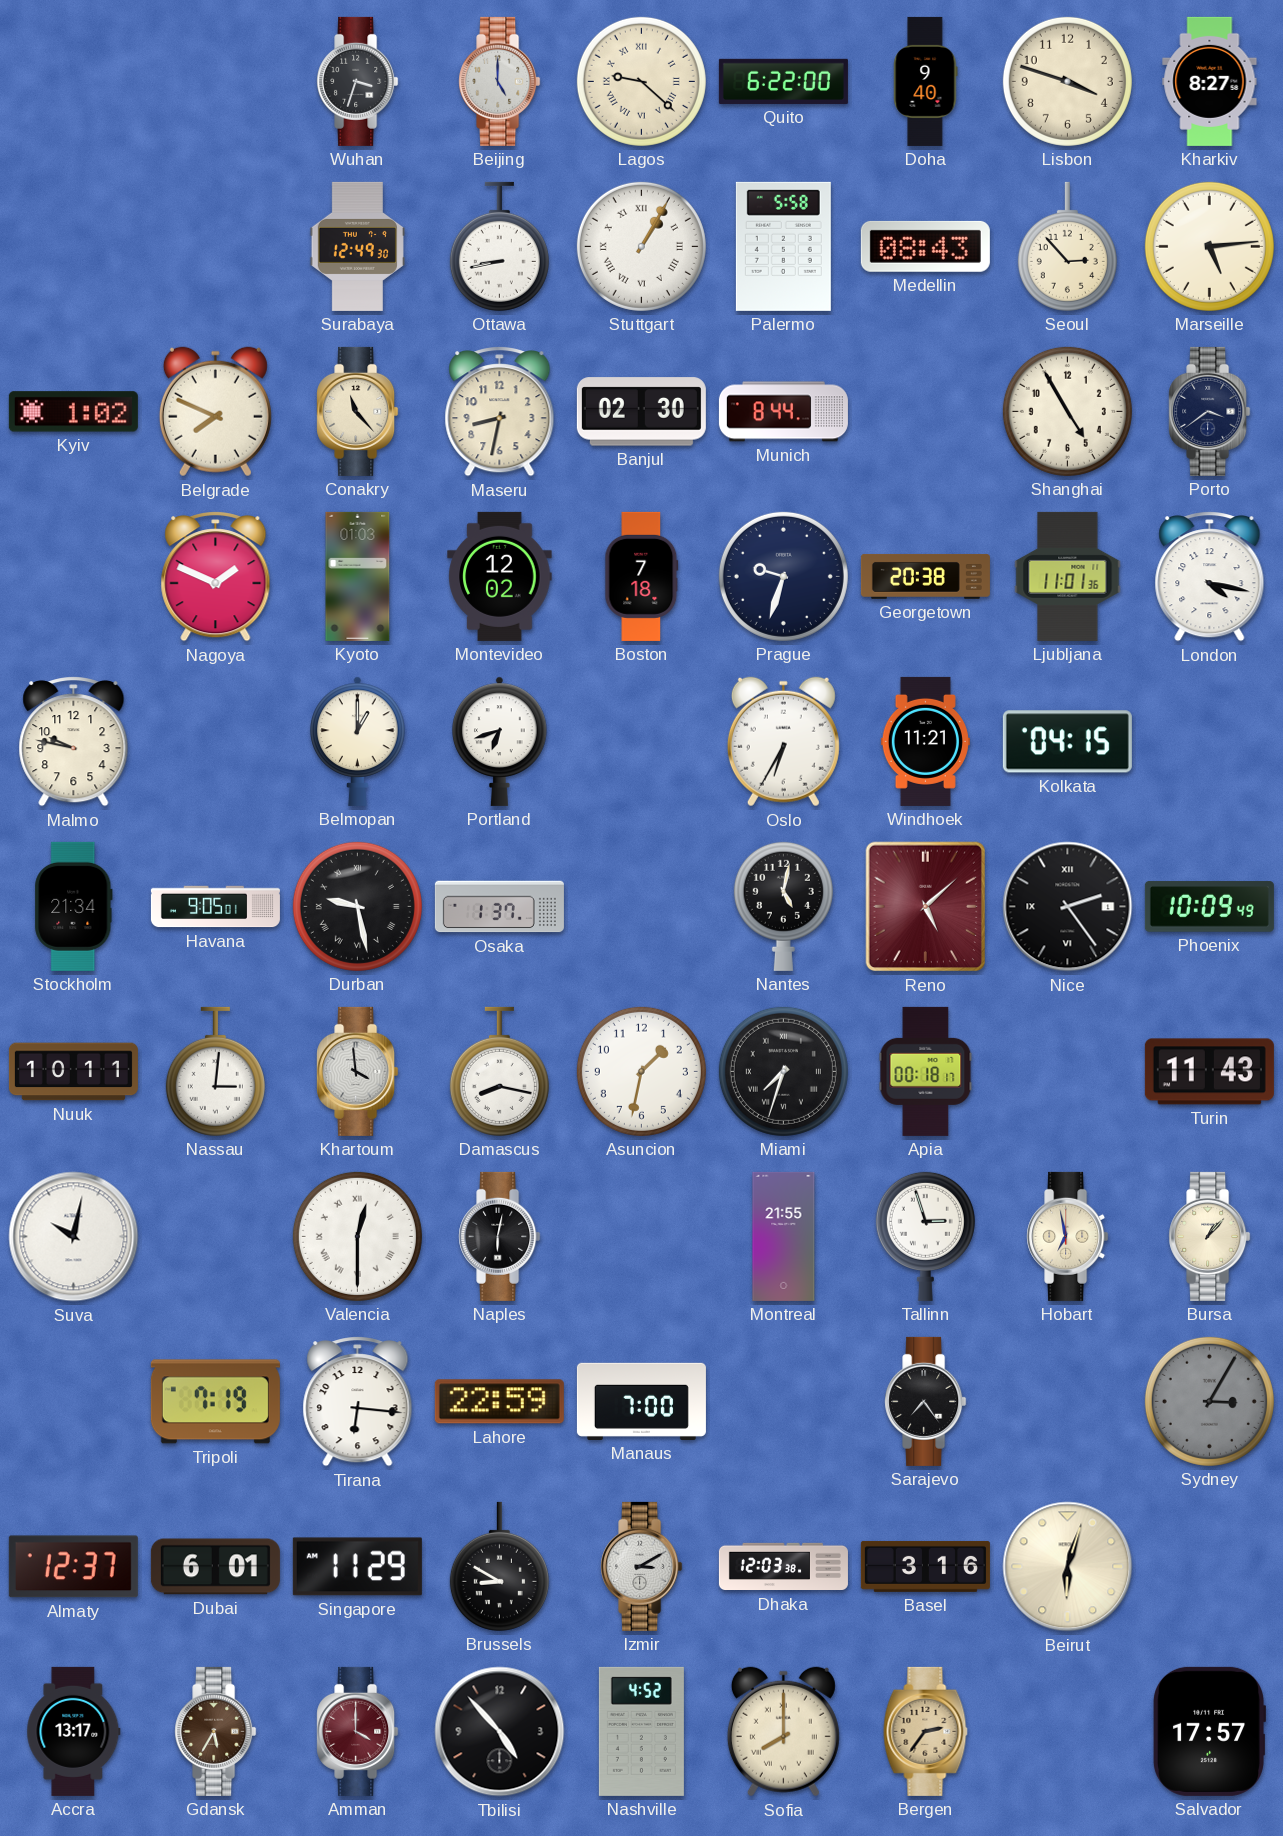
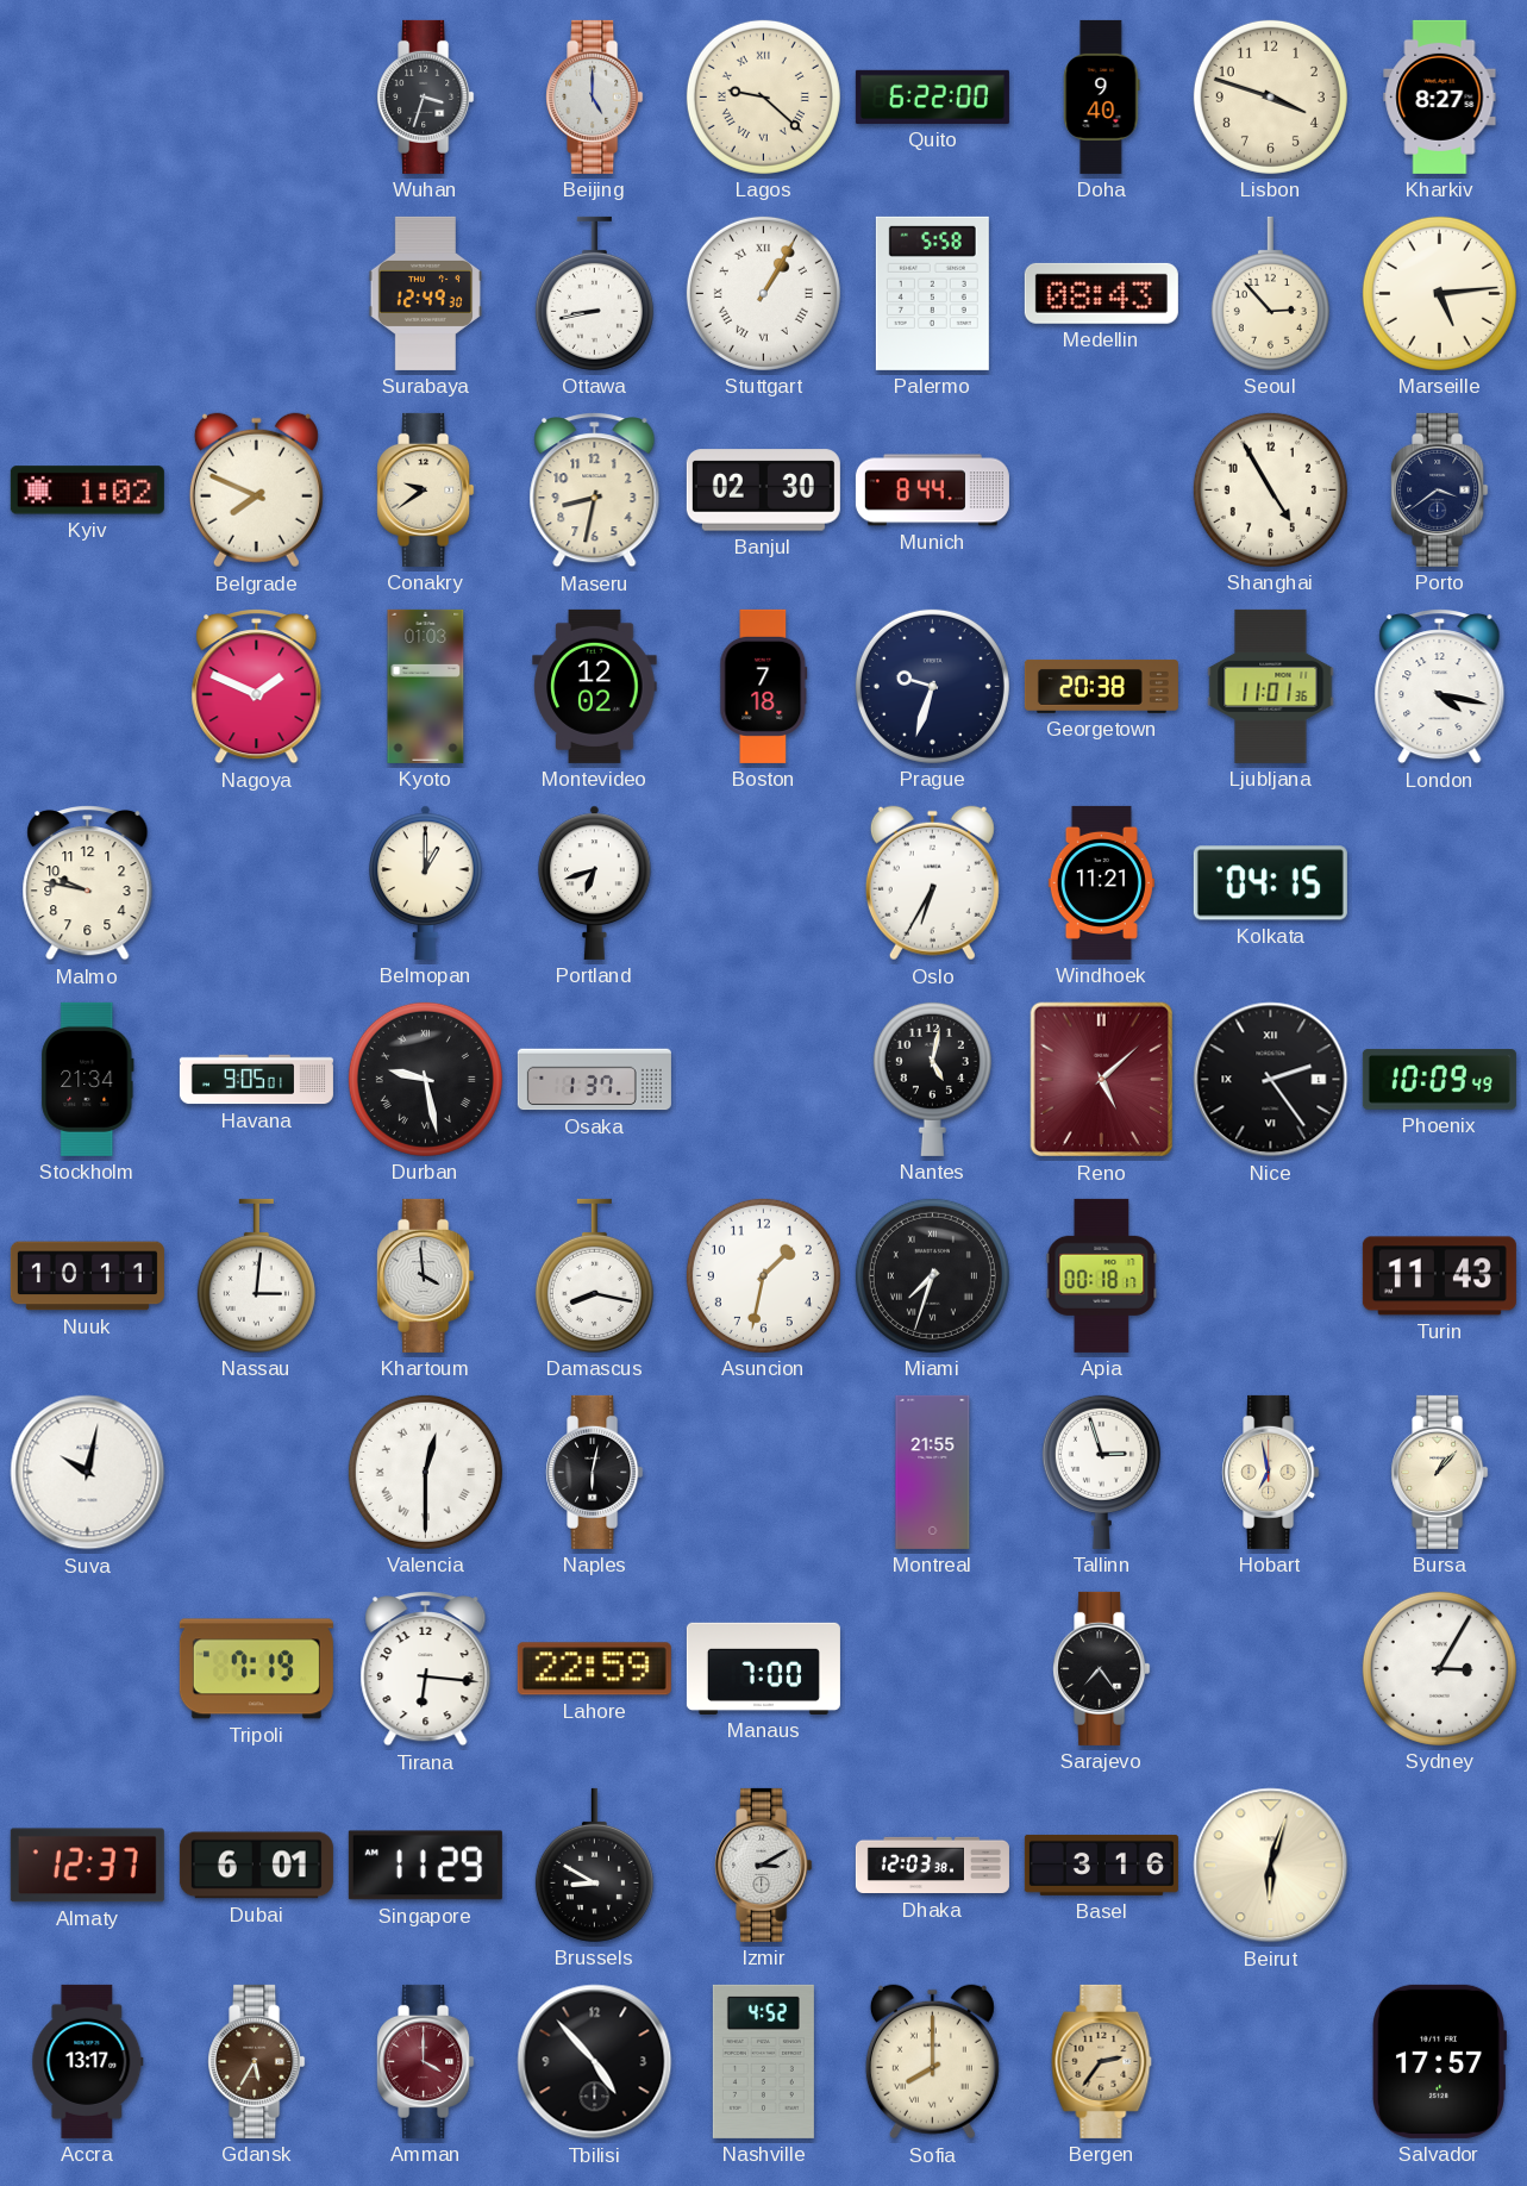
Conakry: 11:23 -> 9:39
Sydney dial: grey -> white
